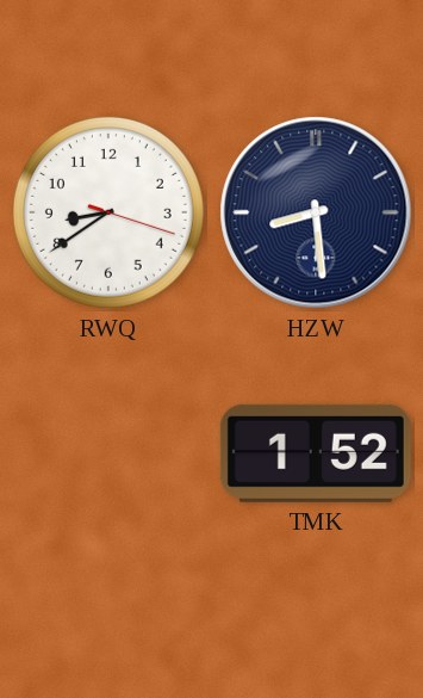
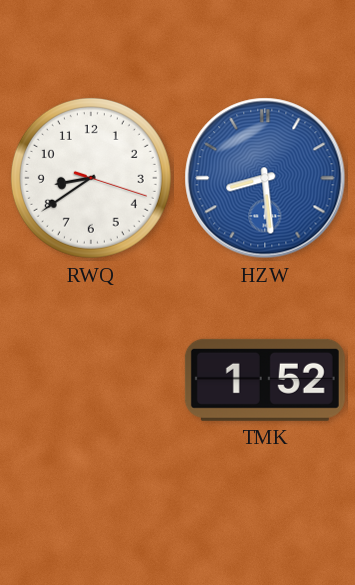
HZW dial: navy -> blue
